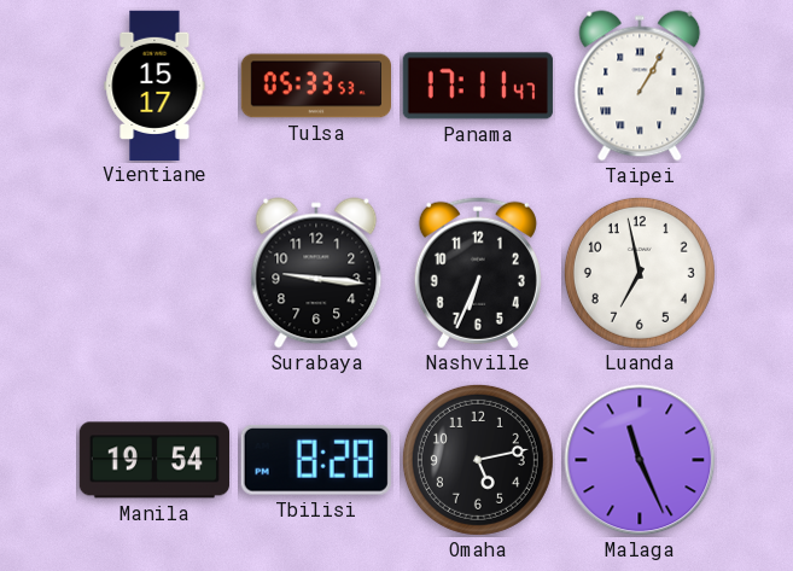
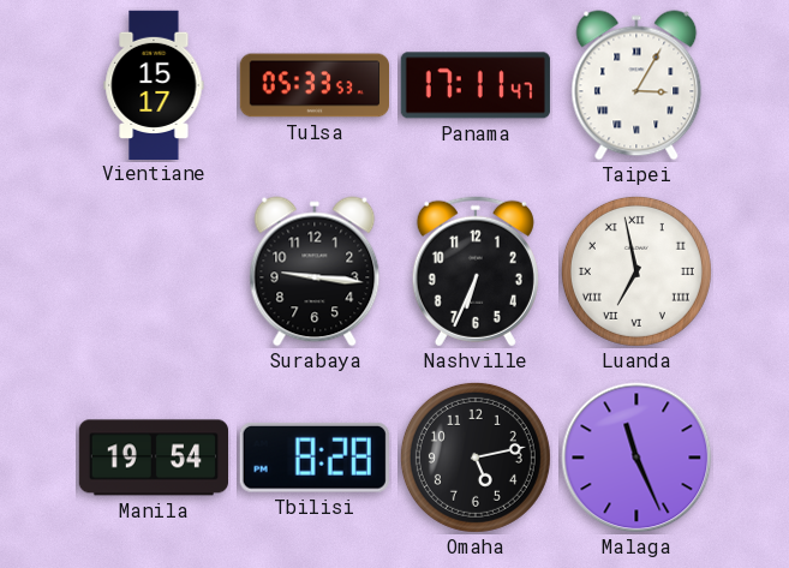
Taipei: 1:05 -> 3:05
Luanda numerals: Arabic -> Roman
